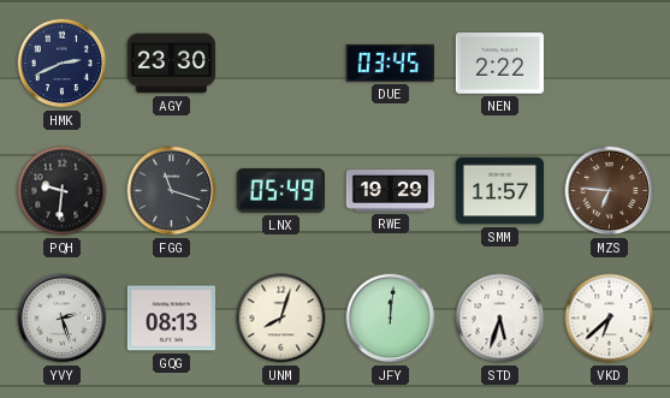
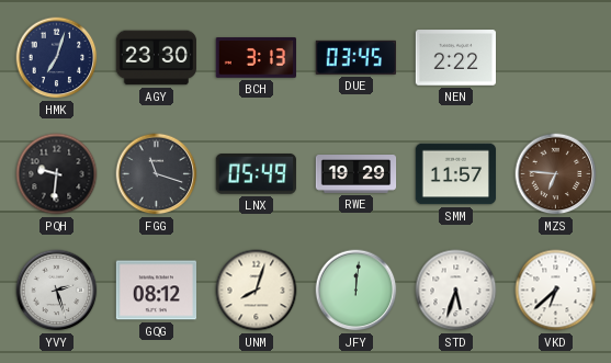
HMK: 2:41 -> 7:03
BCH: none -> 3:13
GQG: 08:13 -> 08:12
